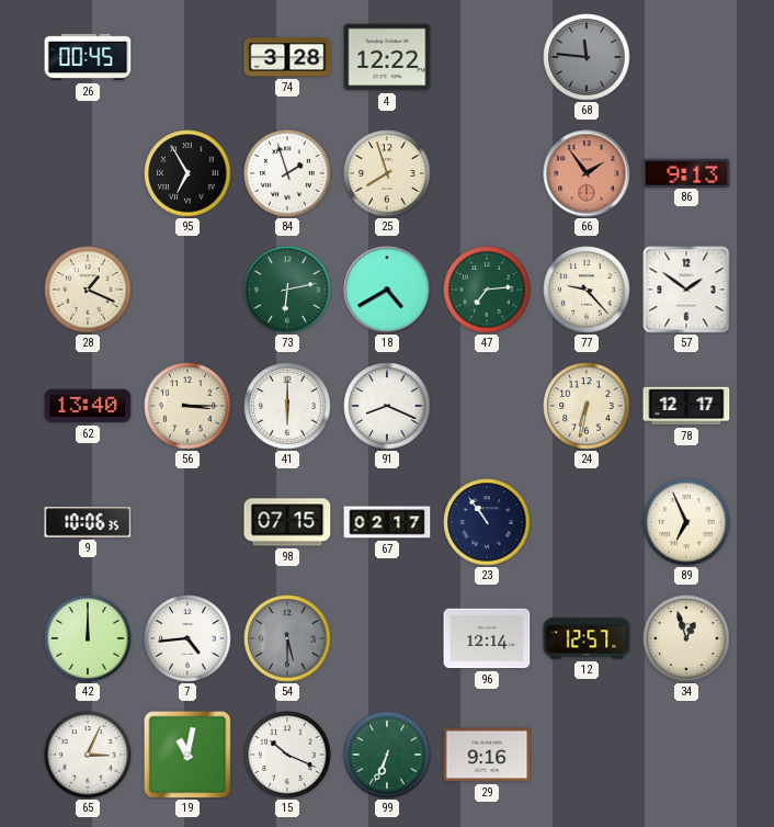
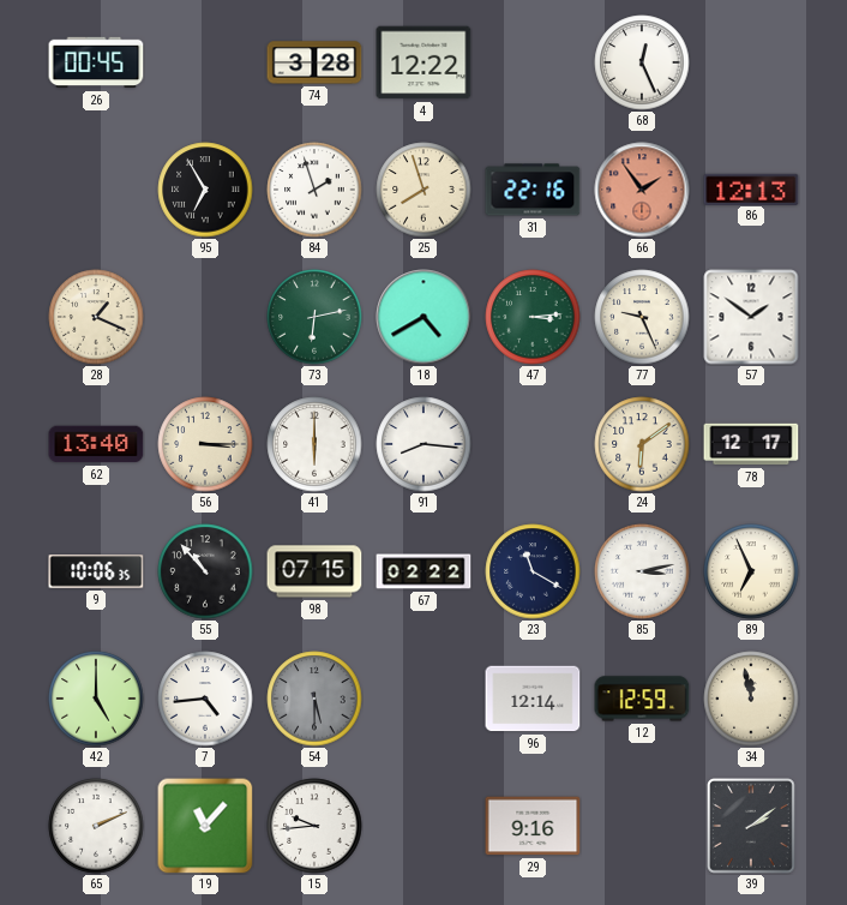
68: 11:46 -> 12:26
68 dial: grey -> white
31: none -> 22:16
86: 9:13 -> 12:13
47: 7:14 -> 3:14
77: 9:23 -> 9:26
91: 8:19 -> 8:16
24: 6:32 -> 6:09
55: none -> 10:53
67: 02:17 -> 02:22
23: 10:54 -> 11:20
85: none -> 3:13
42: 12:00 -> 5:00
12: 12:57 -> 12:59
34: 12:57 -> 11:58
65: 3:04 -> 2:11
19: 11:02 -> 11:07
15: 10:19 -> 9:44
99: 6:34 -> none
39: none -> 2:09
